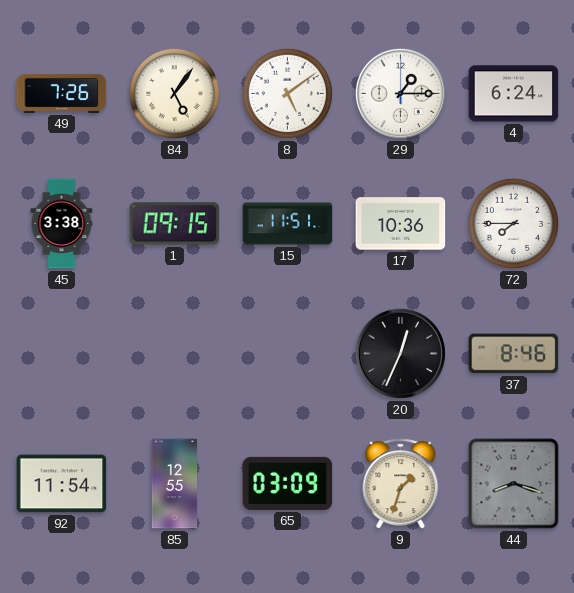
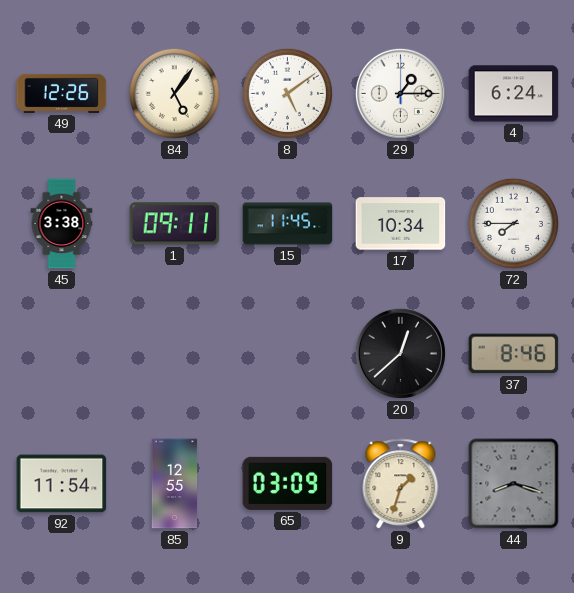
49: 7:26 -> 12:26
1: 09:15 -> 09:11
15: 11:51 -> 11:45
17: 10:36 -> 10:34
20: 12:34 -> 12:38
